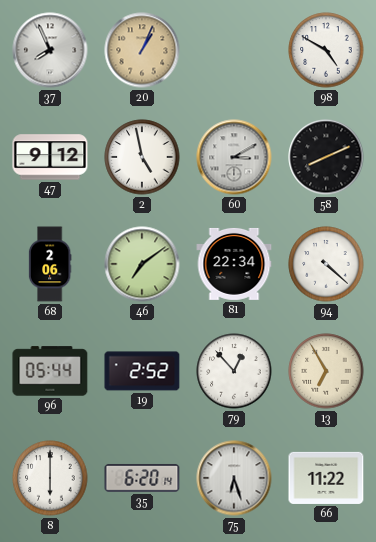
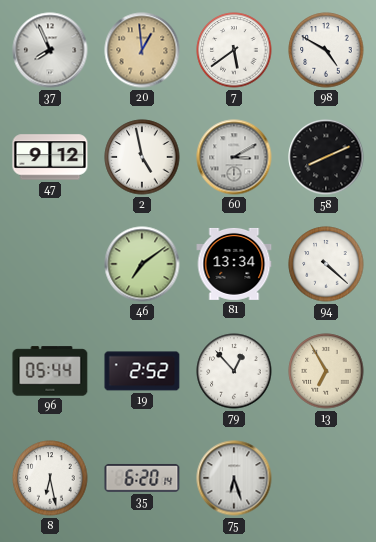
20: 1:04 -> 12:59
7: none -> 5:39
68: 2:06 -> none
81: 22:34 -> 13:34
8: 6:00 -> 6:28
66: 11:22 -> none
